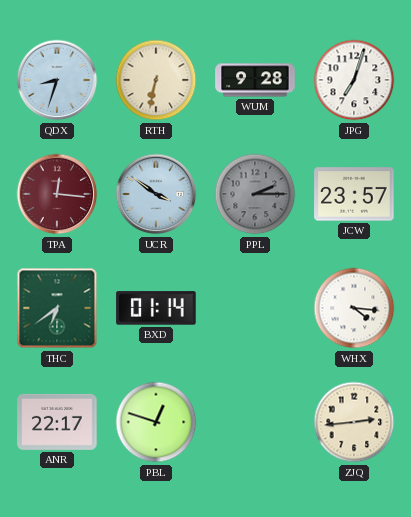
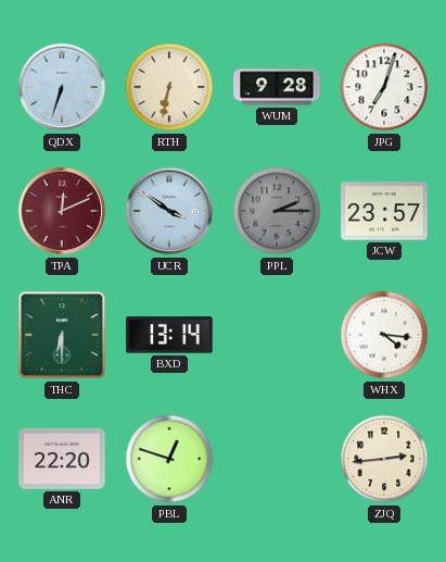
QDX: 8:33 -> 6:33
TPA: 12:16 -> 12:11
THC: 6:39 -> 6:30
BXD: 01:14 -> 13:14
ANR: 22:17 -> 22:20
